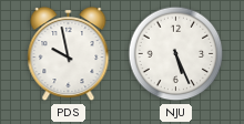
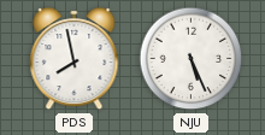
PDS: 9:58 -> 7:58
